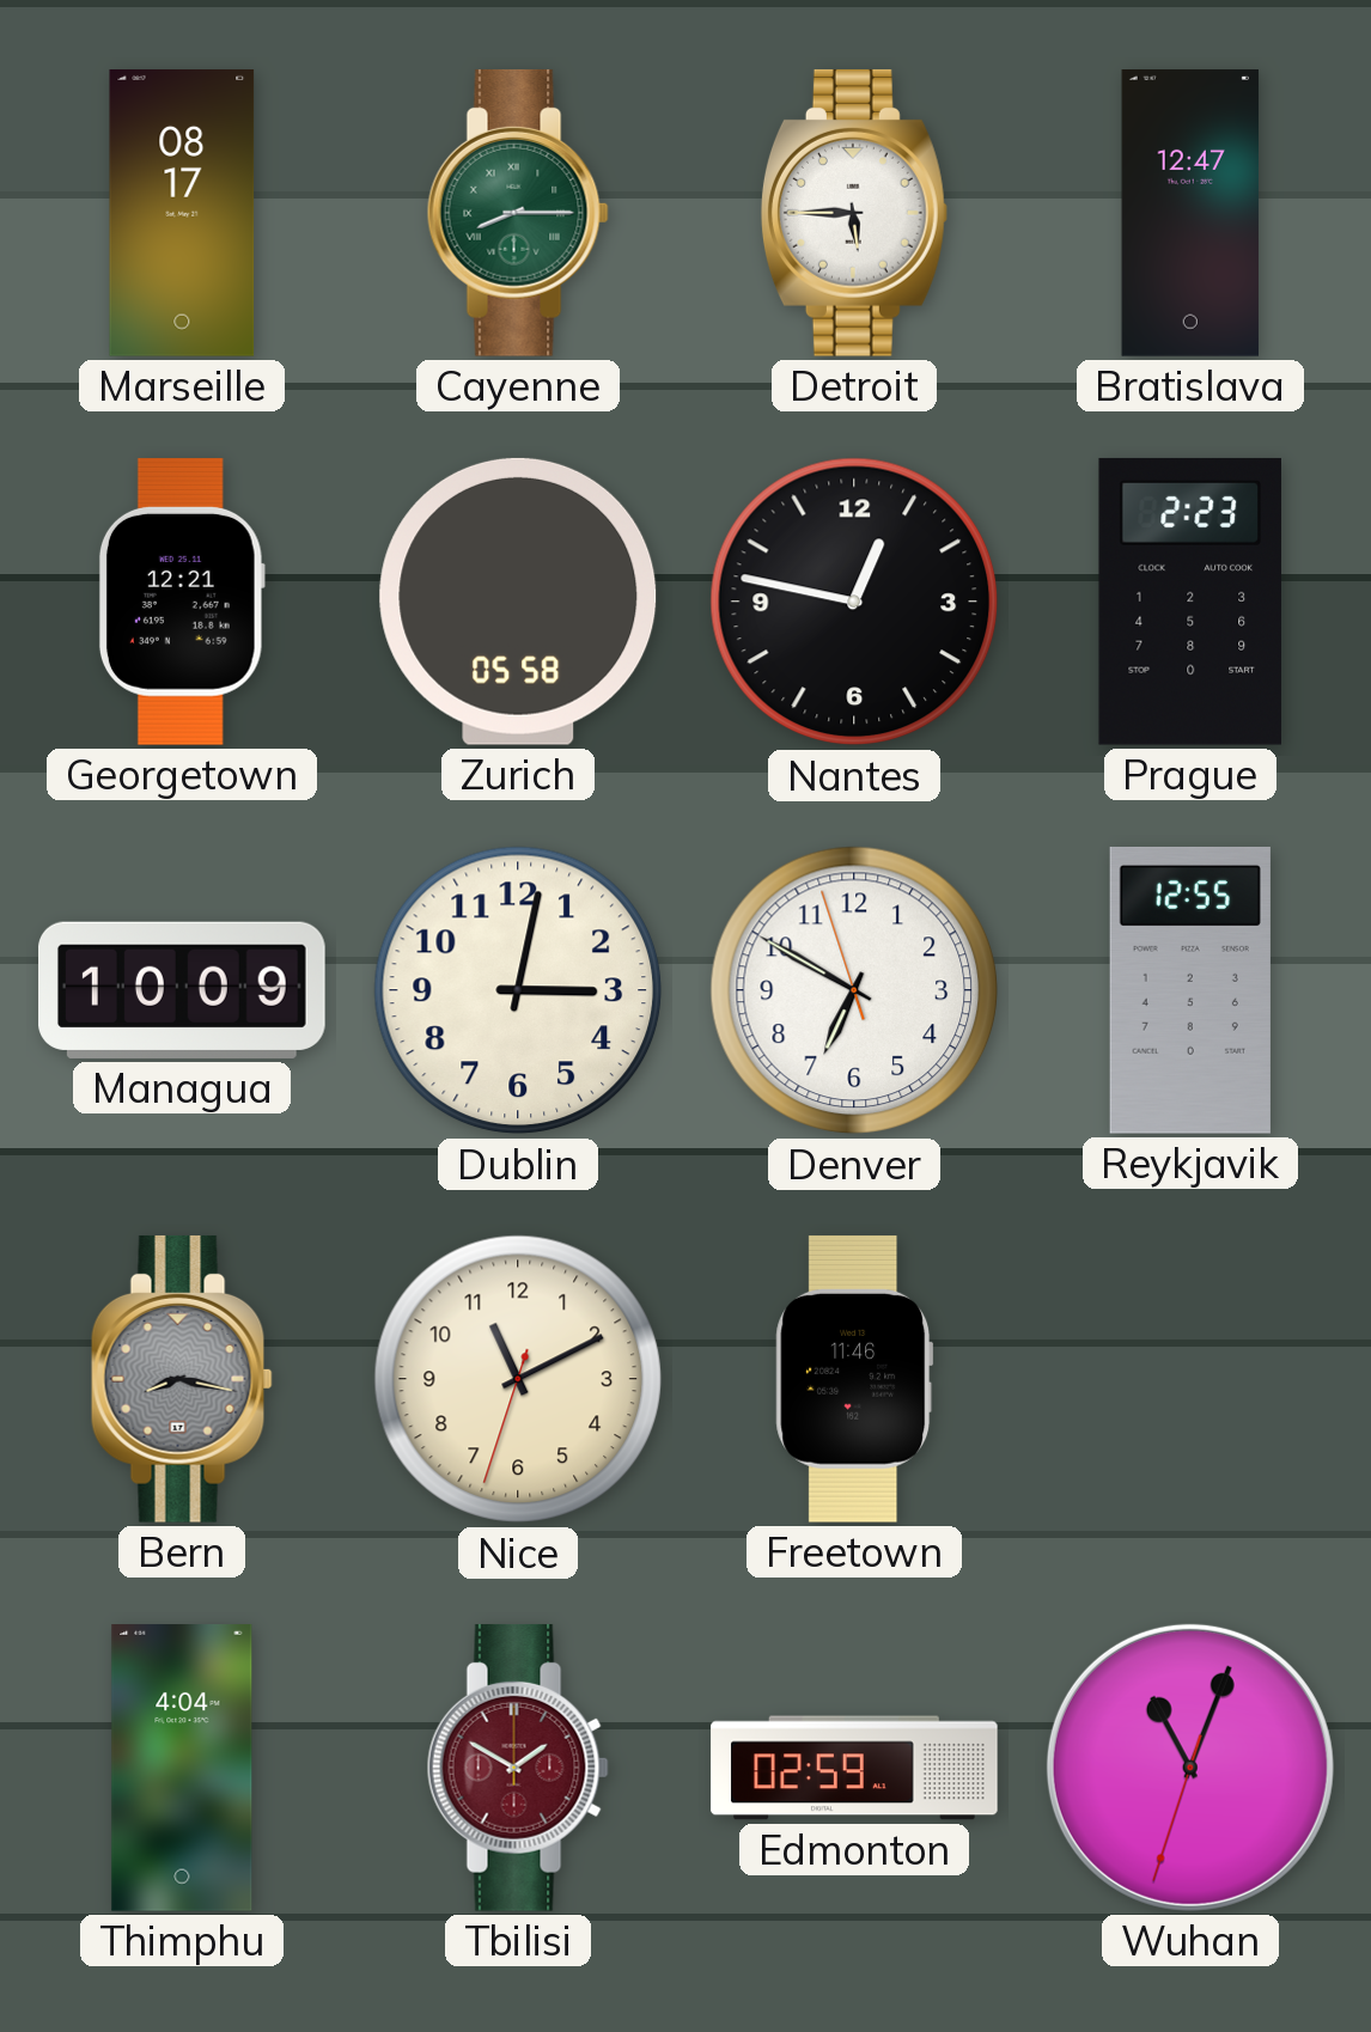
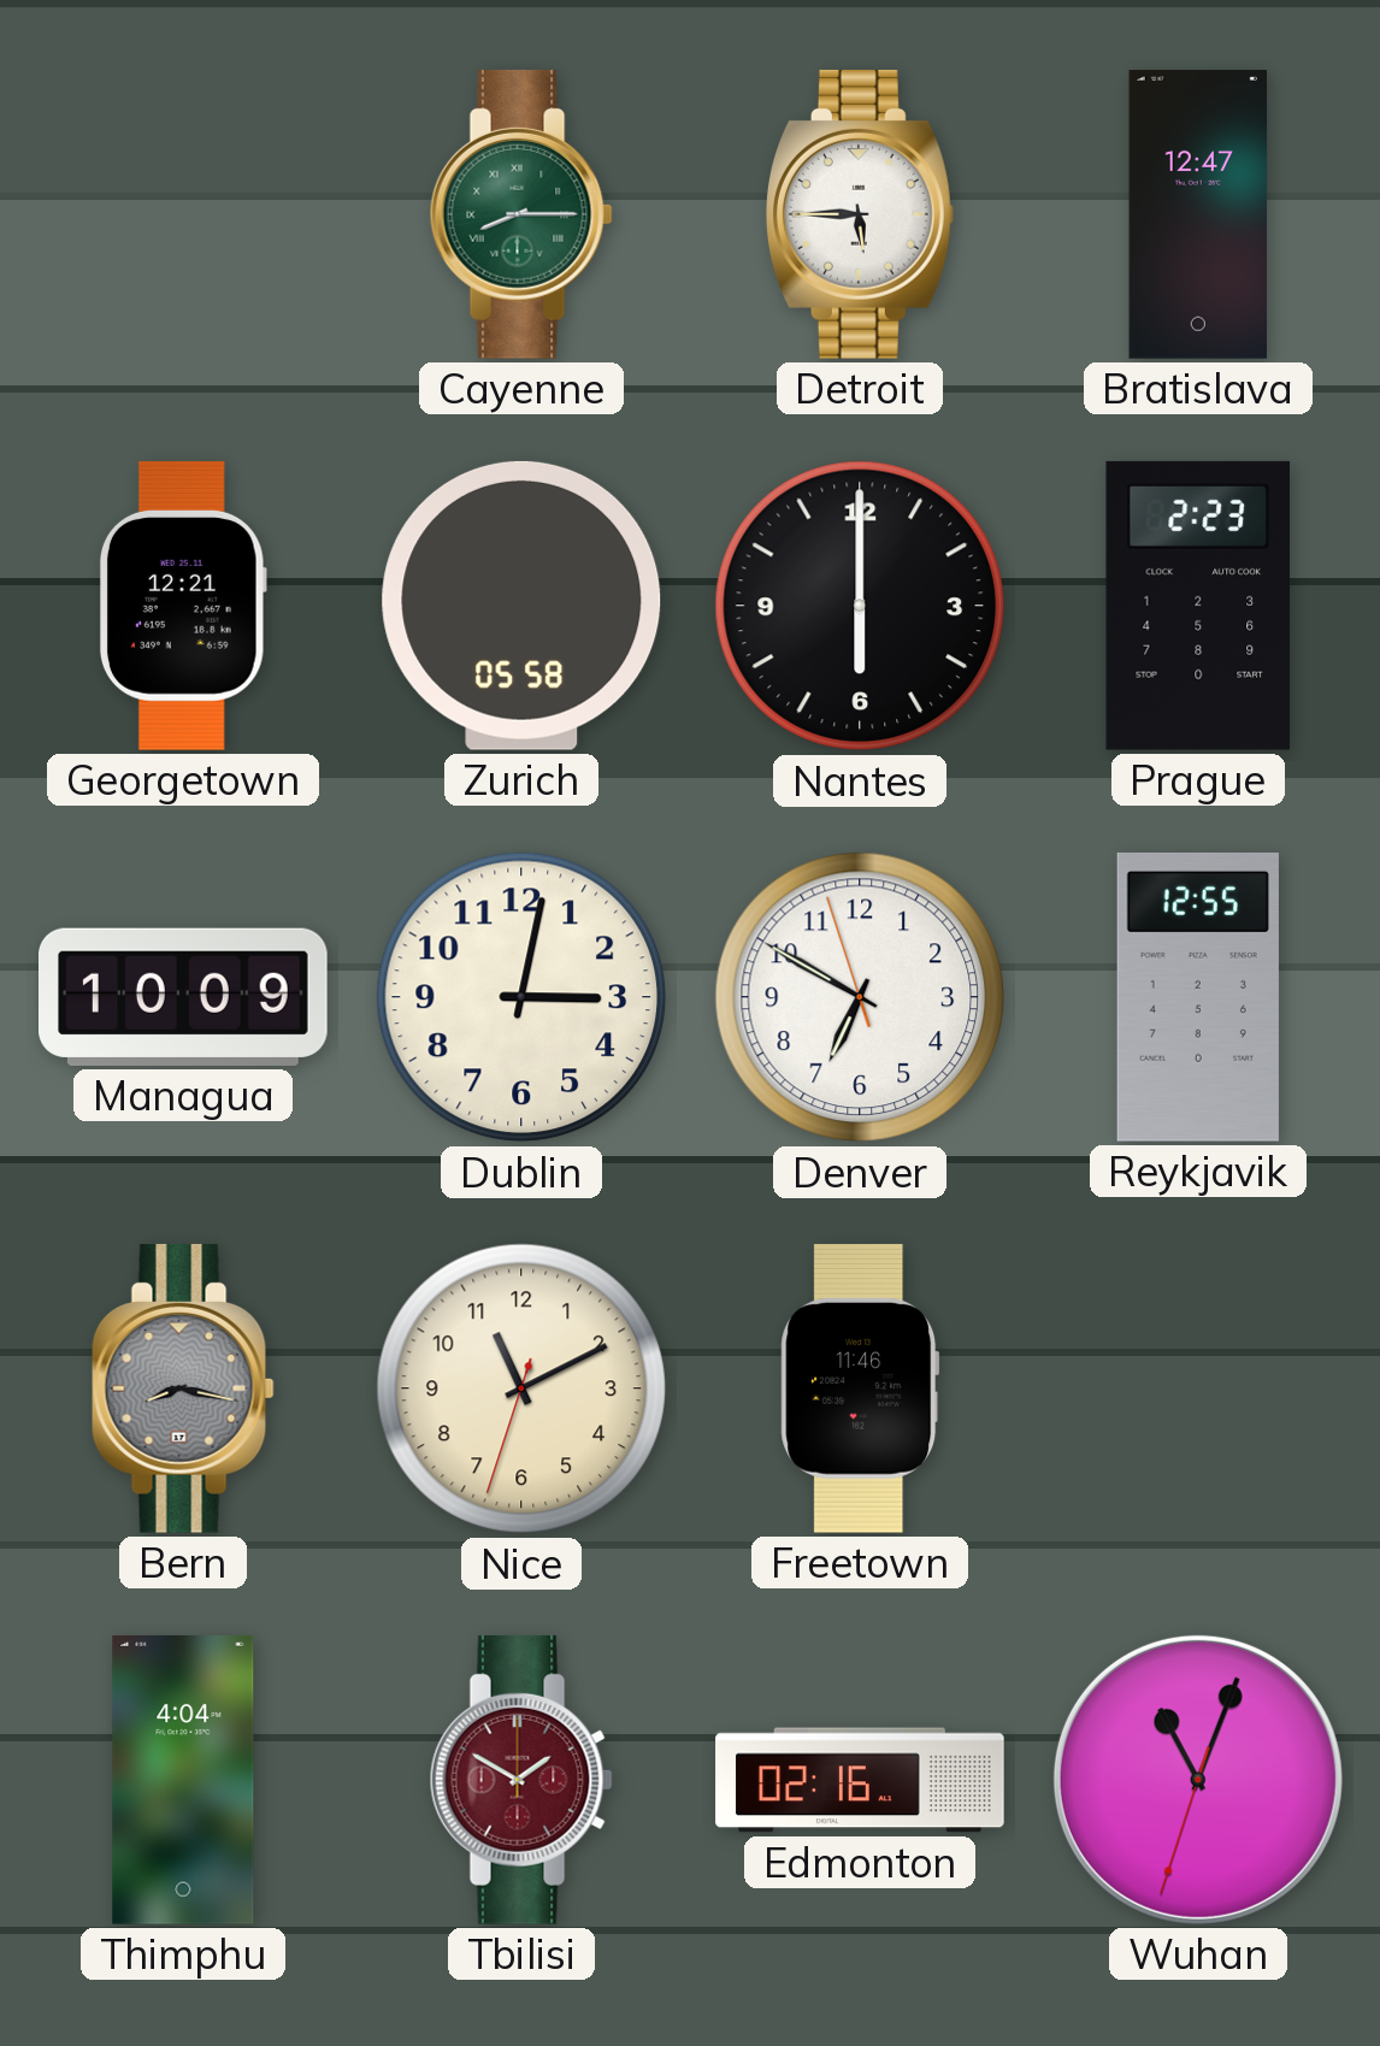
Marseille: 08:17 -> none
Nantes: 12:47 -> 6:00
Edmonton: 02:59 -> 02:16
